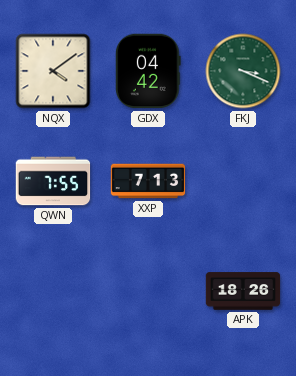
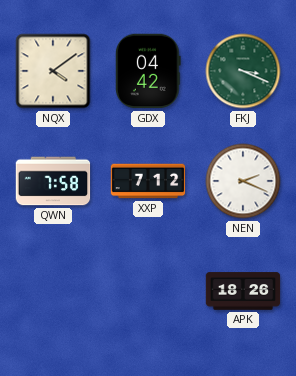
QWN: 7:55 -> 7:58
XXP: 7:13 -> 7:12
NEN: none -> 2:19
